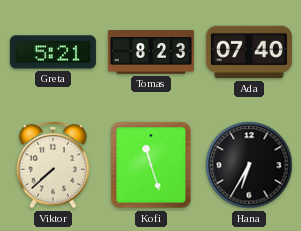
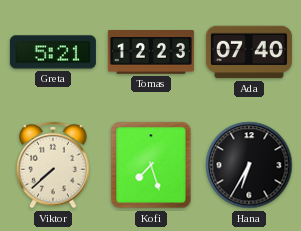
Tomas: 8:23 -> 12:23
Kofi: 11:27 -> 7:27
